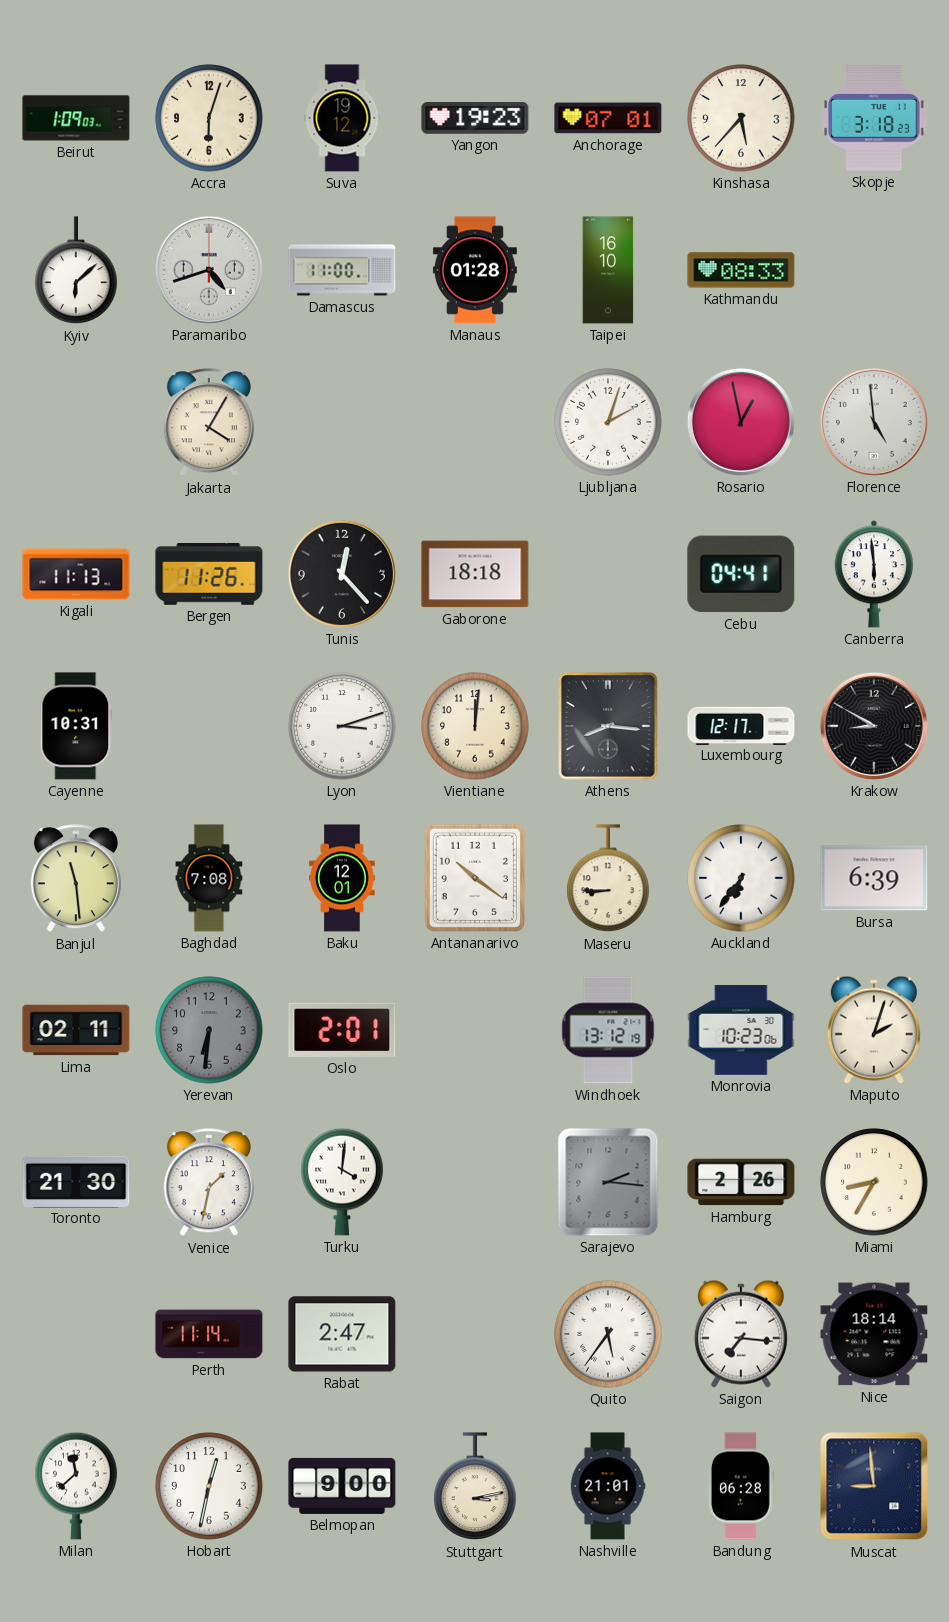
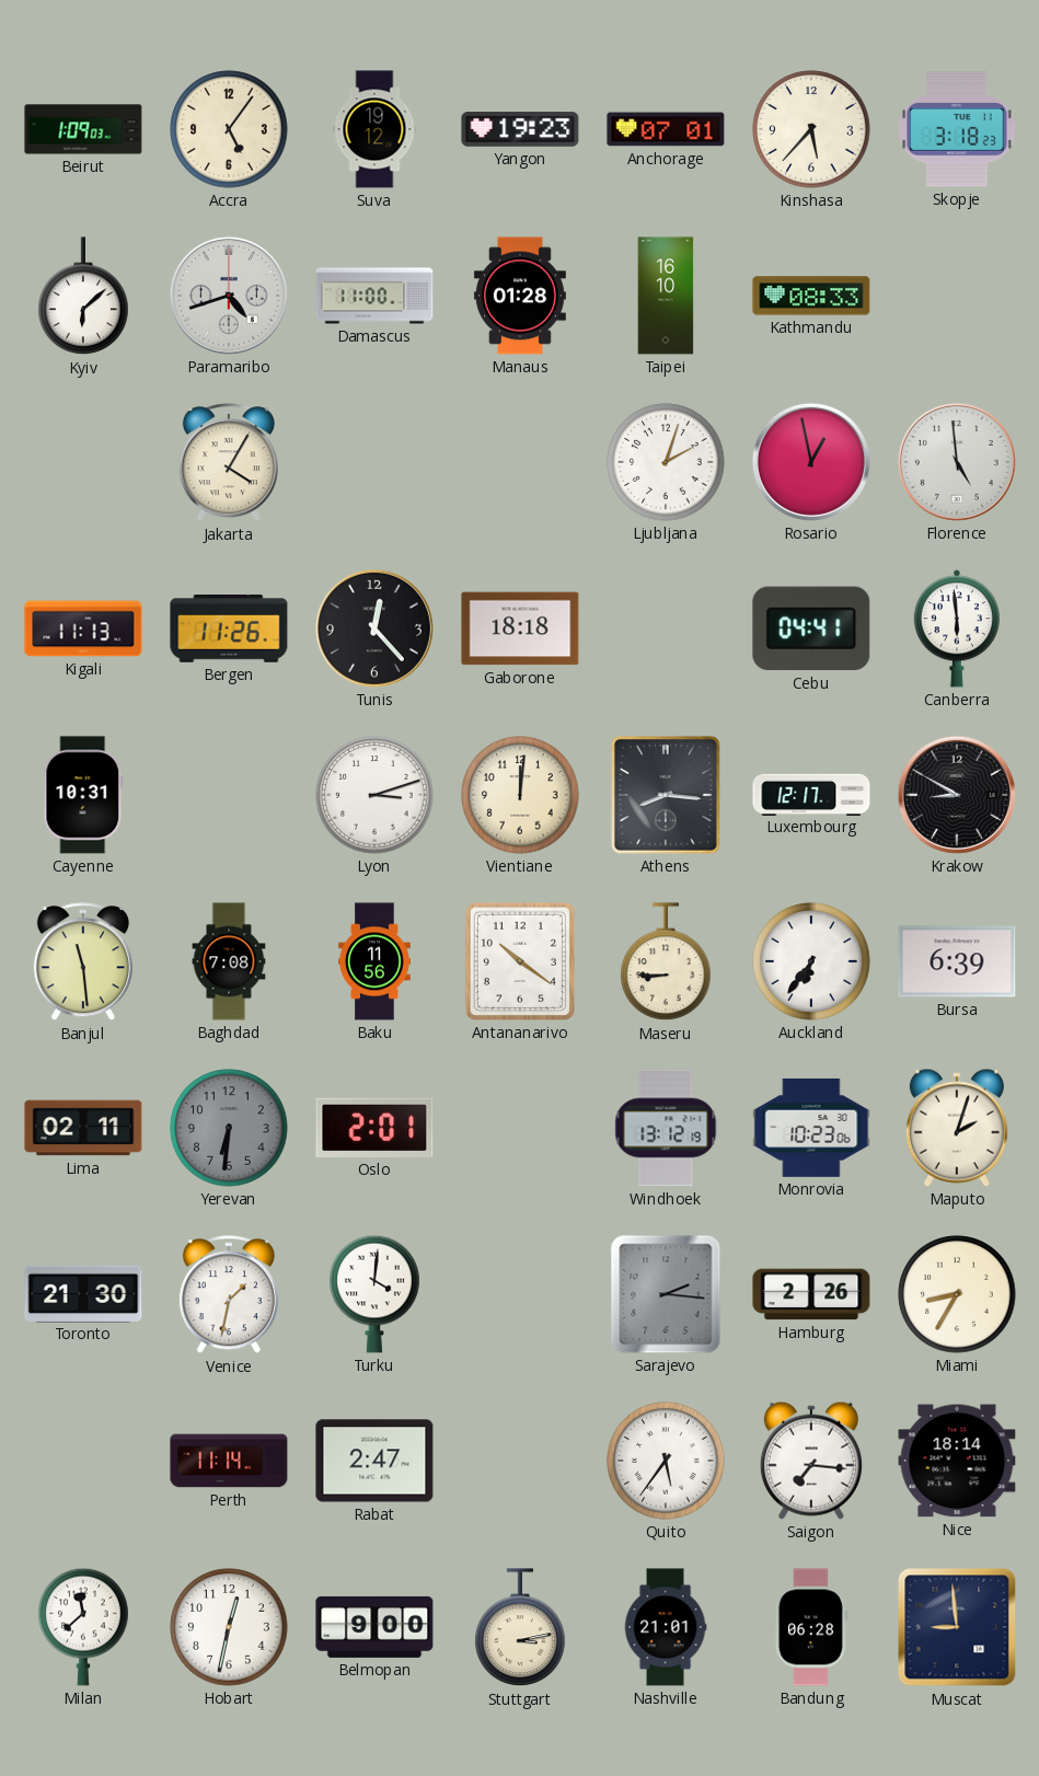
Accra: 6:03 -> 5:06
Baku: 12:01 -> 11:56
